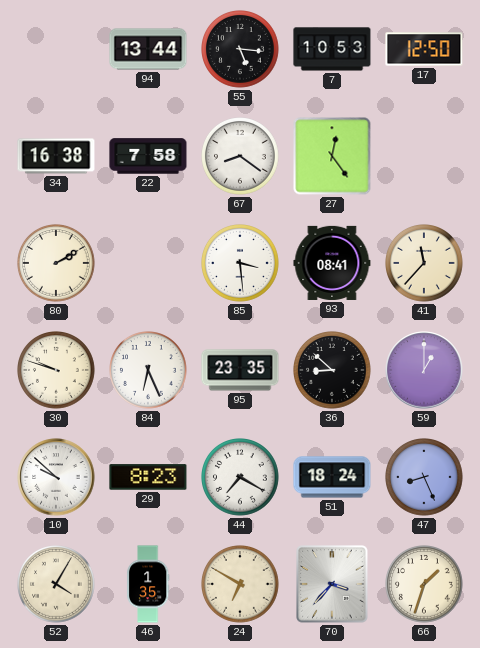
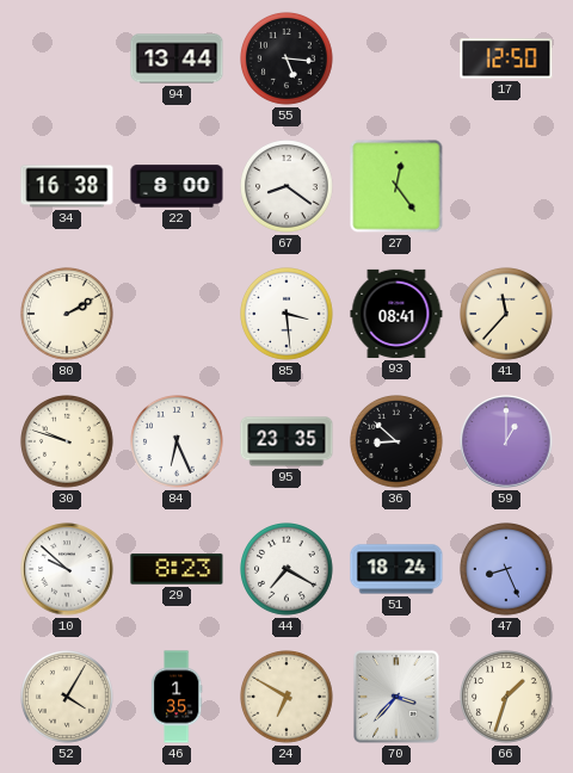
7: 10:53 -> none
22: 7:58 -> 8:00
